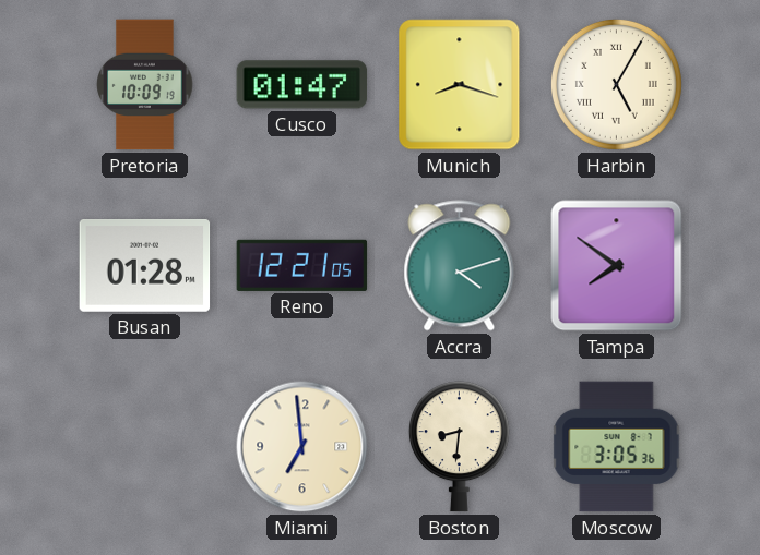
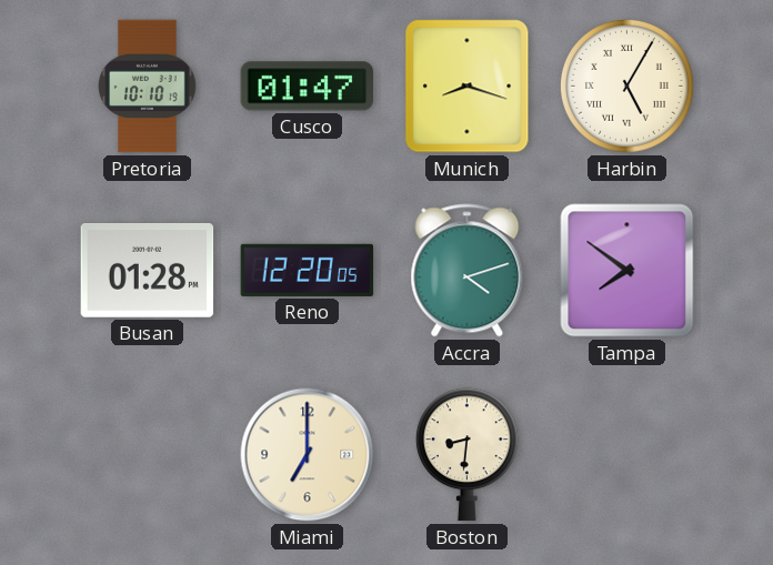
Pretoria: 10:09 -> 10:10
Reno: 12:21 -> 12:20
Miami: 6:59 -> 7:00
Moscow: 3:05 -> none
